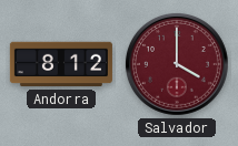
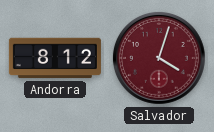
Salvador: 4:00 -> 4:03
